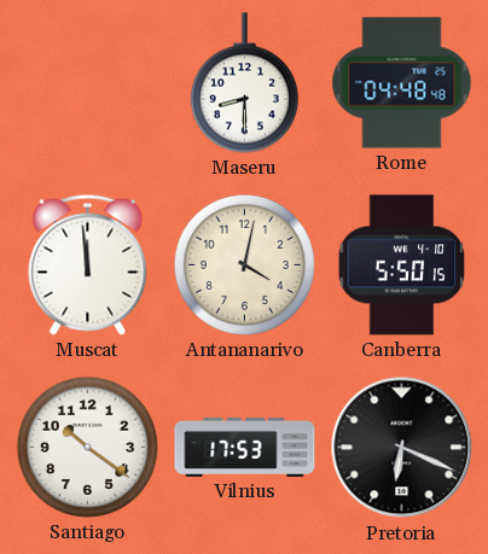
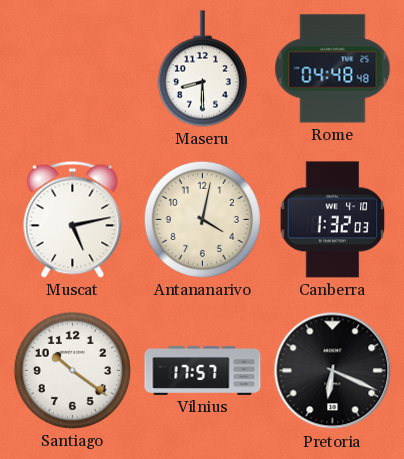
Muscat: 11:59 -> 5:13
Canberra: 5:50 -> 1:32
Vilnius: 17:53 -> 17:57
